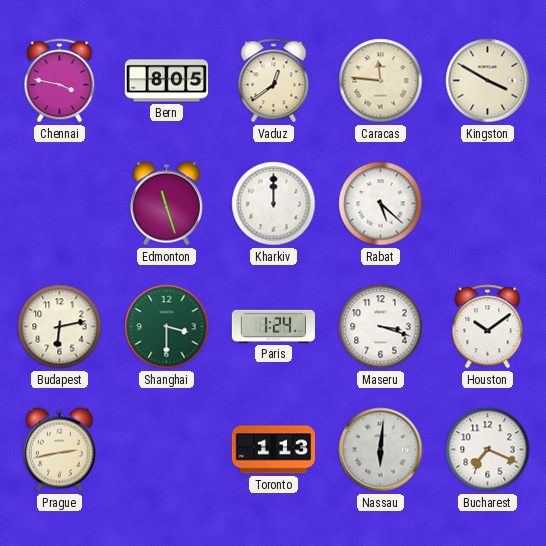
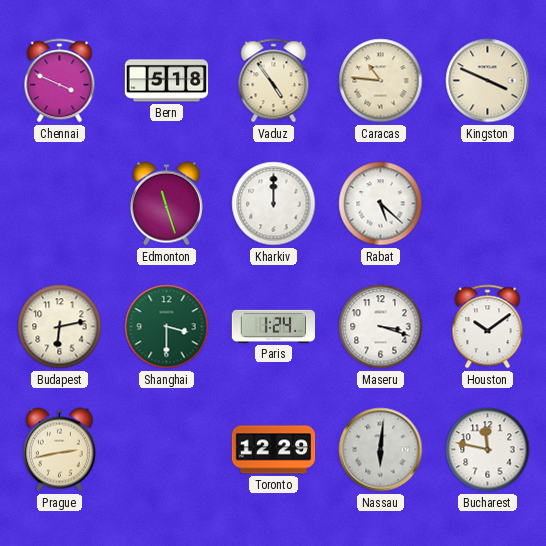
Chennai: 3:47 -> 3:49
Bern: 8:05 -> 5:18
Vaduz: 12:39 -> 4:54
Caracas: 11:46 -> 10:46
Kingston: 3:50 -> 3:49
Toronto: 1:13 -> 12:29
Bucharest: 7:19 -> 11:47
